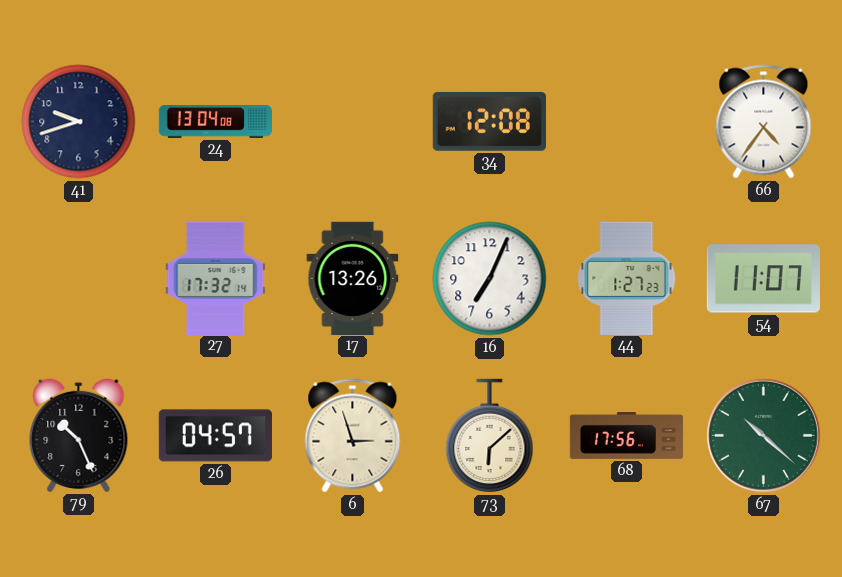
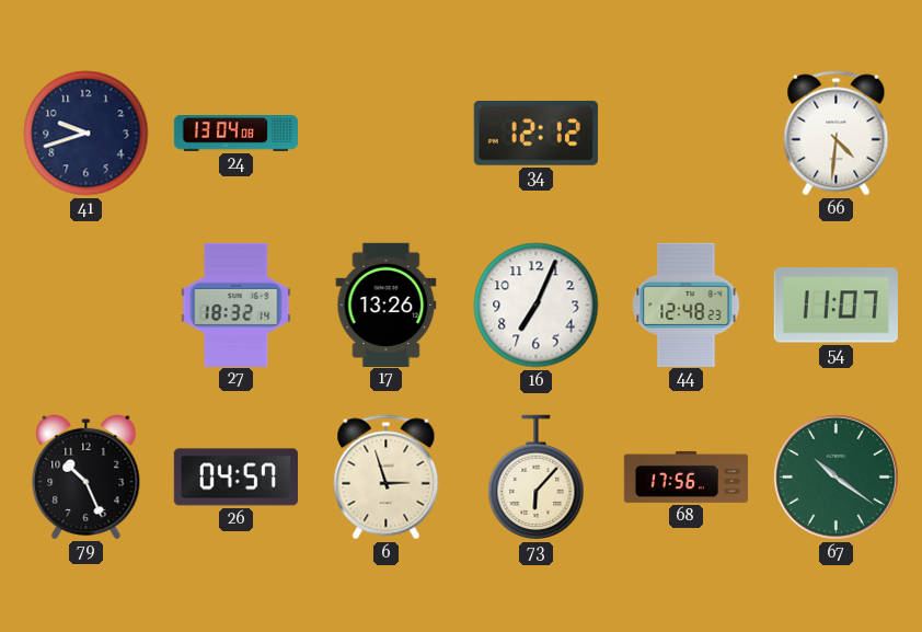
34: 12:08 -> 12:12
66: 4:36 -> 4:31
27: 17:32 -> 18:32
44: 1:27 -> 12:48
73: 6:08 -> 6:07
67: 10:22 -> 10:21
